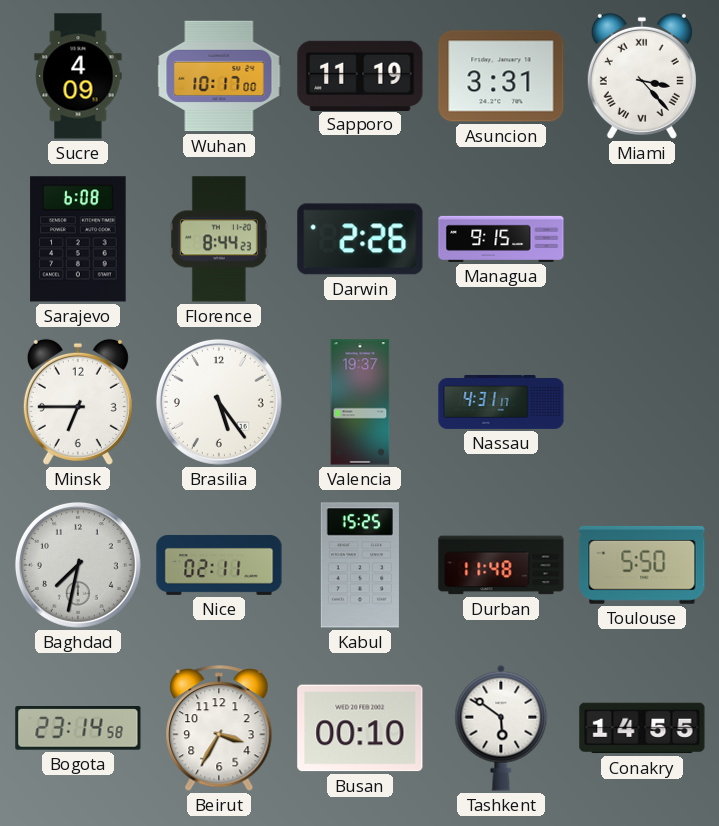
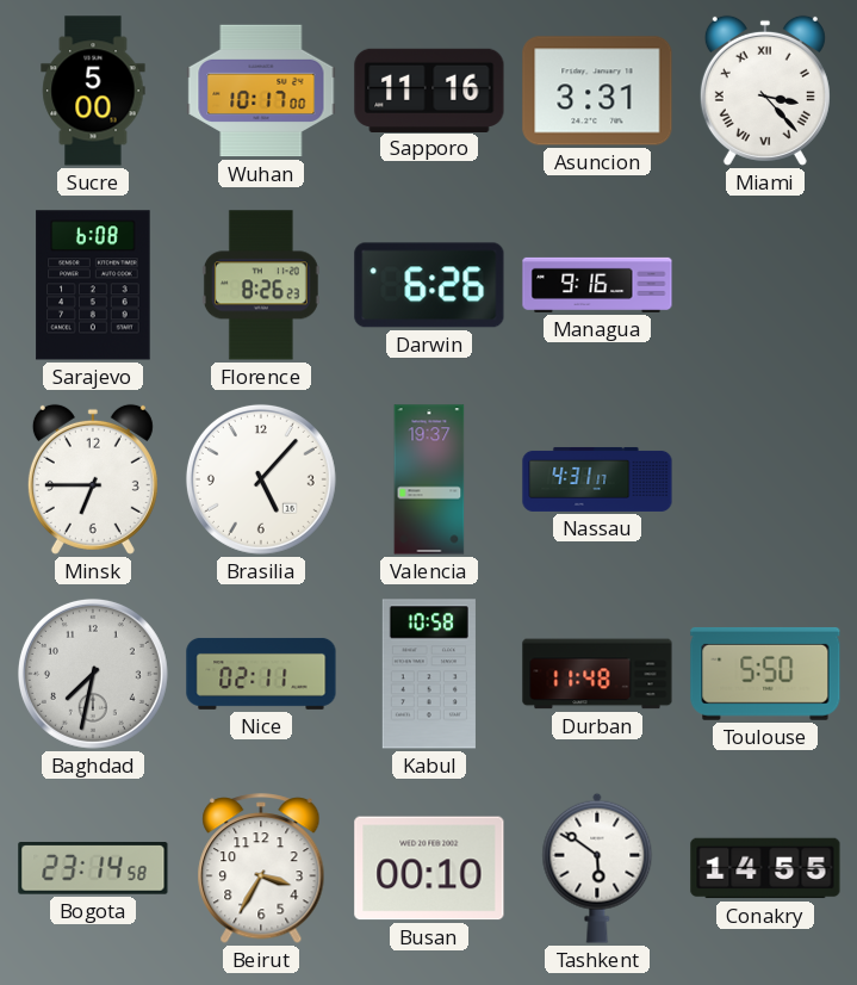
Sucre: 4:09 -> 5:00
Sapporo: 11:19 -> 11:16
Florence: 8:44 -> 8:26
Darwin: 2:26 -> 6:26
Managua: 9:15 -> 9:16
Brasilia: 5:24 -> 5:07
Kabul: 15:25 -> 10:58
